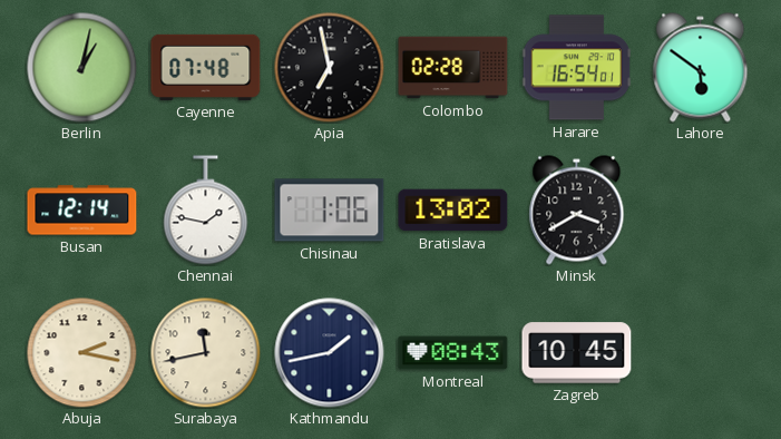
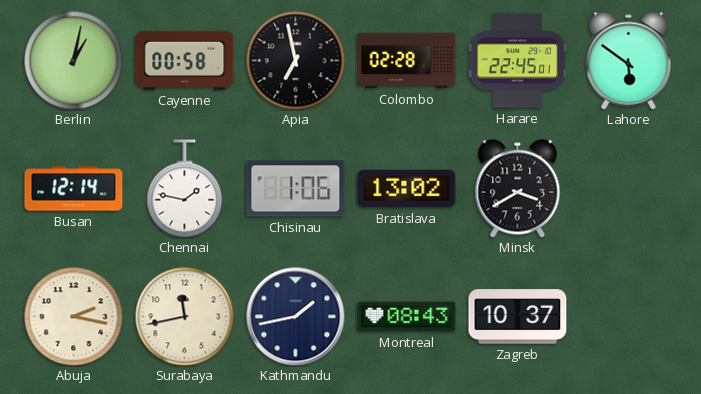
Cayenne: 07:48 -> 00:58
Harare: 16:54 -> 22:45
Zagreb: 10:45 -> 10:37
